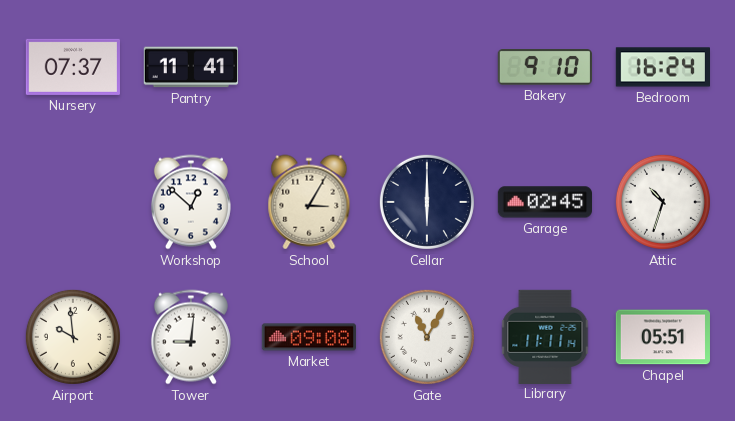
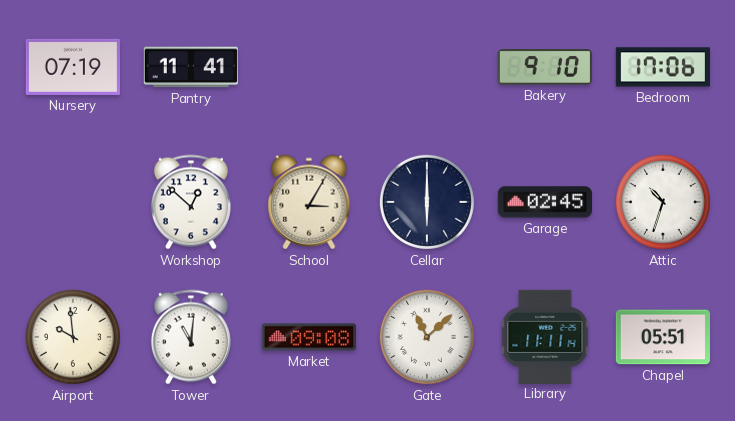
Nursery: 07:37 -> 07:19
Bedroom: 16:24 -> 17:06
Tower: 9:01 -> 11:01
Gate: 11:05 -> 11:08
